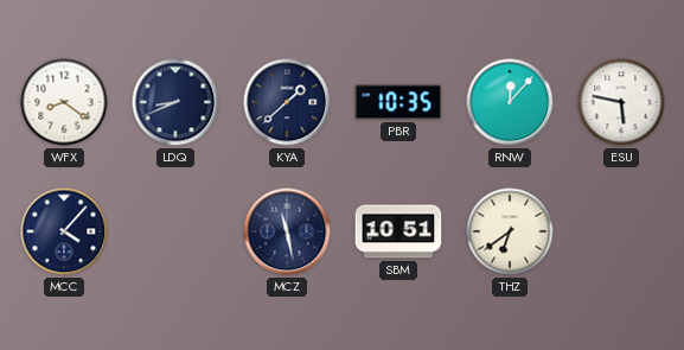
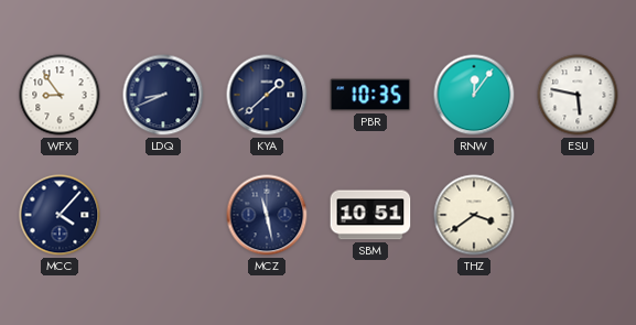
WFX: 8:21 -> 8:54
RNW: 12:07 -> 12:06
THZ: 6:39 -> 3:39
